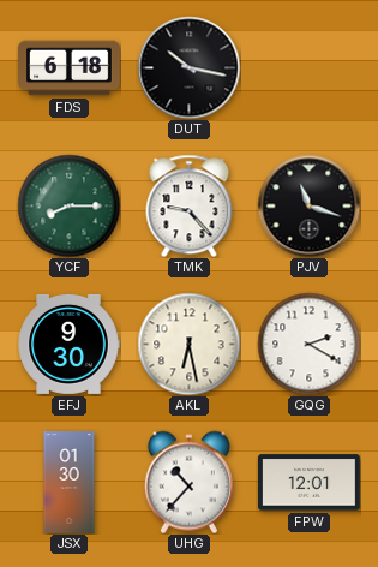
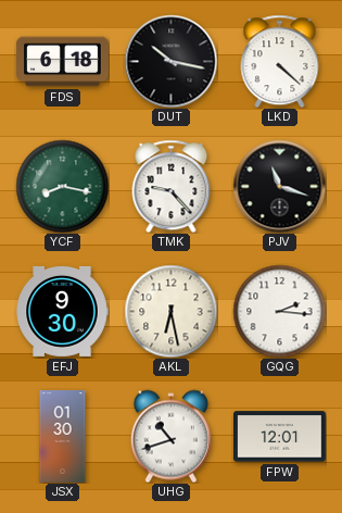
LKD: none -> 4:22
YCF: 8:15 -> 8:17
GQG: 2:20 -> 2:16
UHG: 10:37 -> 10:42
